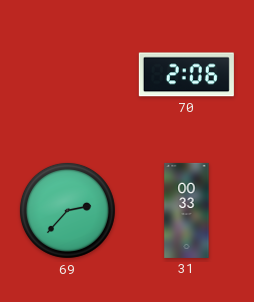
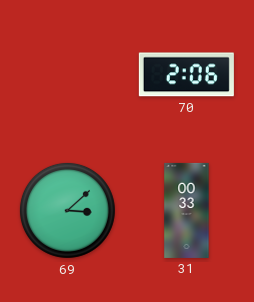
69: 2:37 -> 3:08
